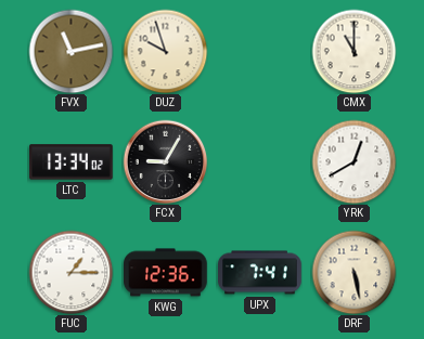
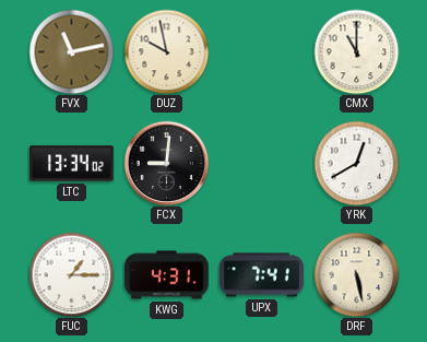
DUZ: 9:57 -> 9:58
FCX: 9:05 -> 9:01
KWG: 12:36 -> 4:31
